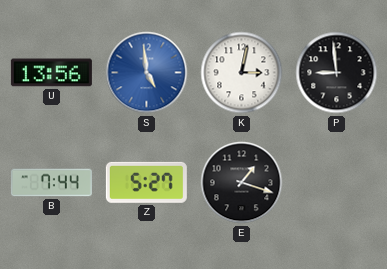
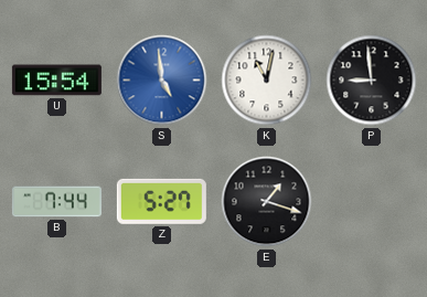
U: 13:56 -> 15:54
K: 3:02 -> 11:02
